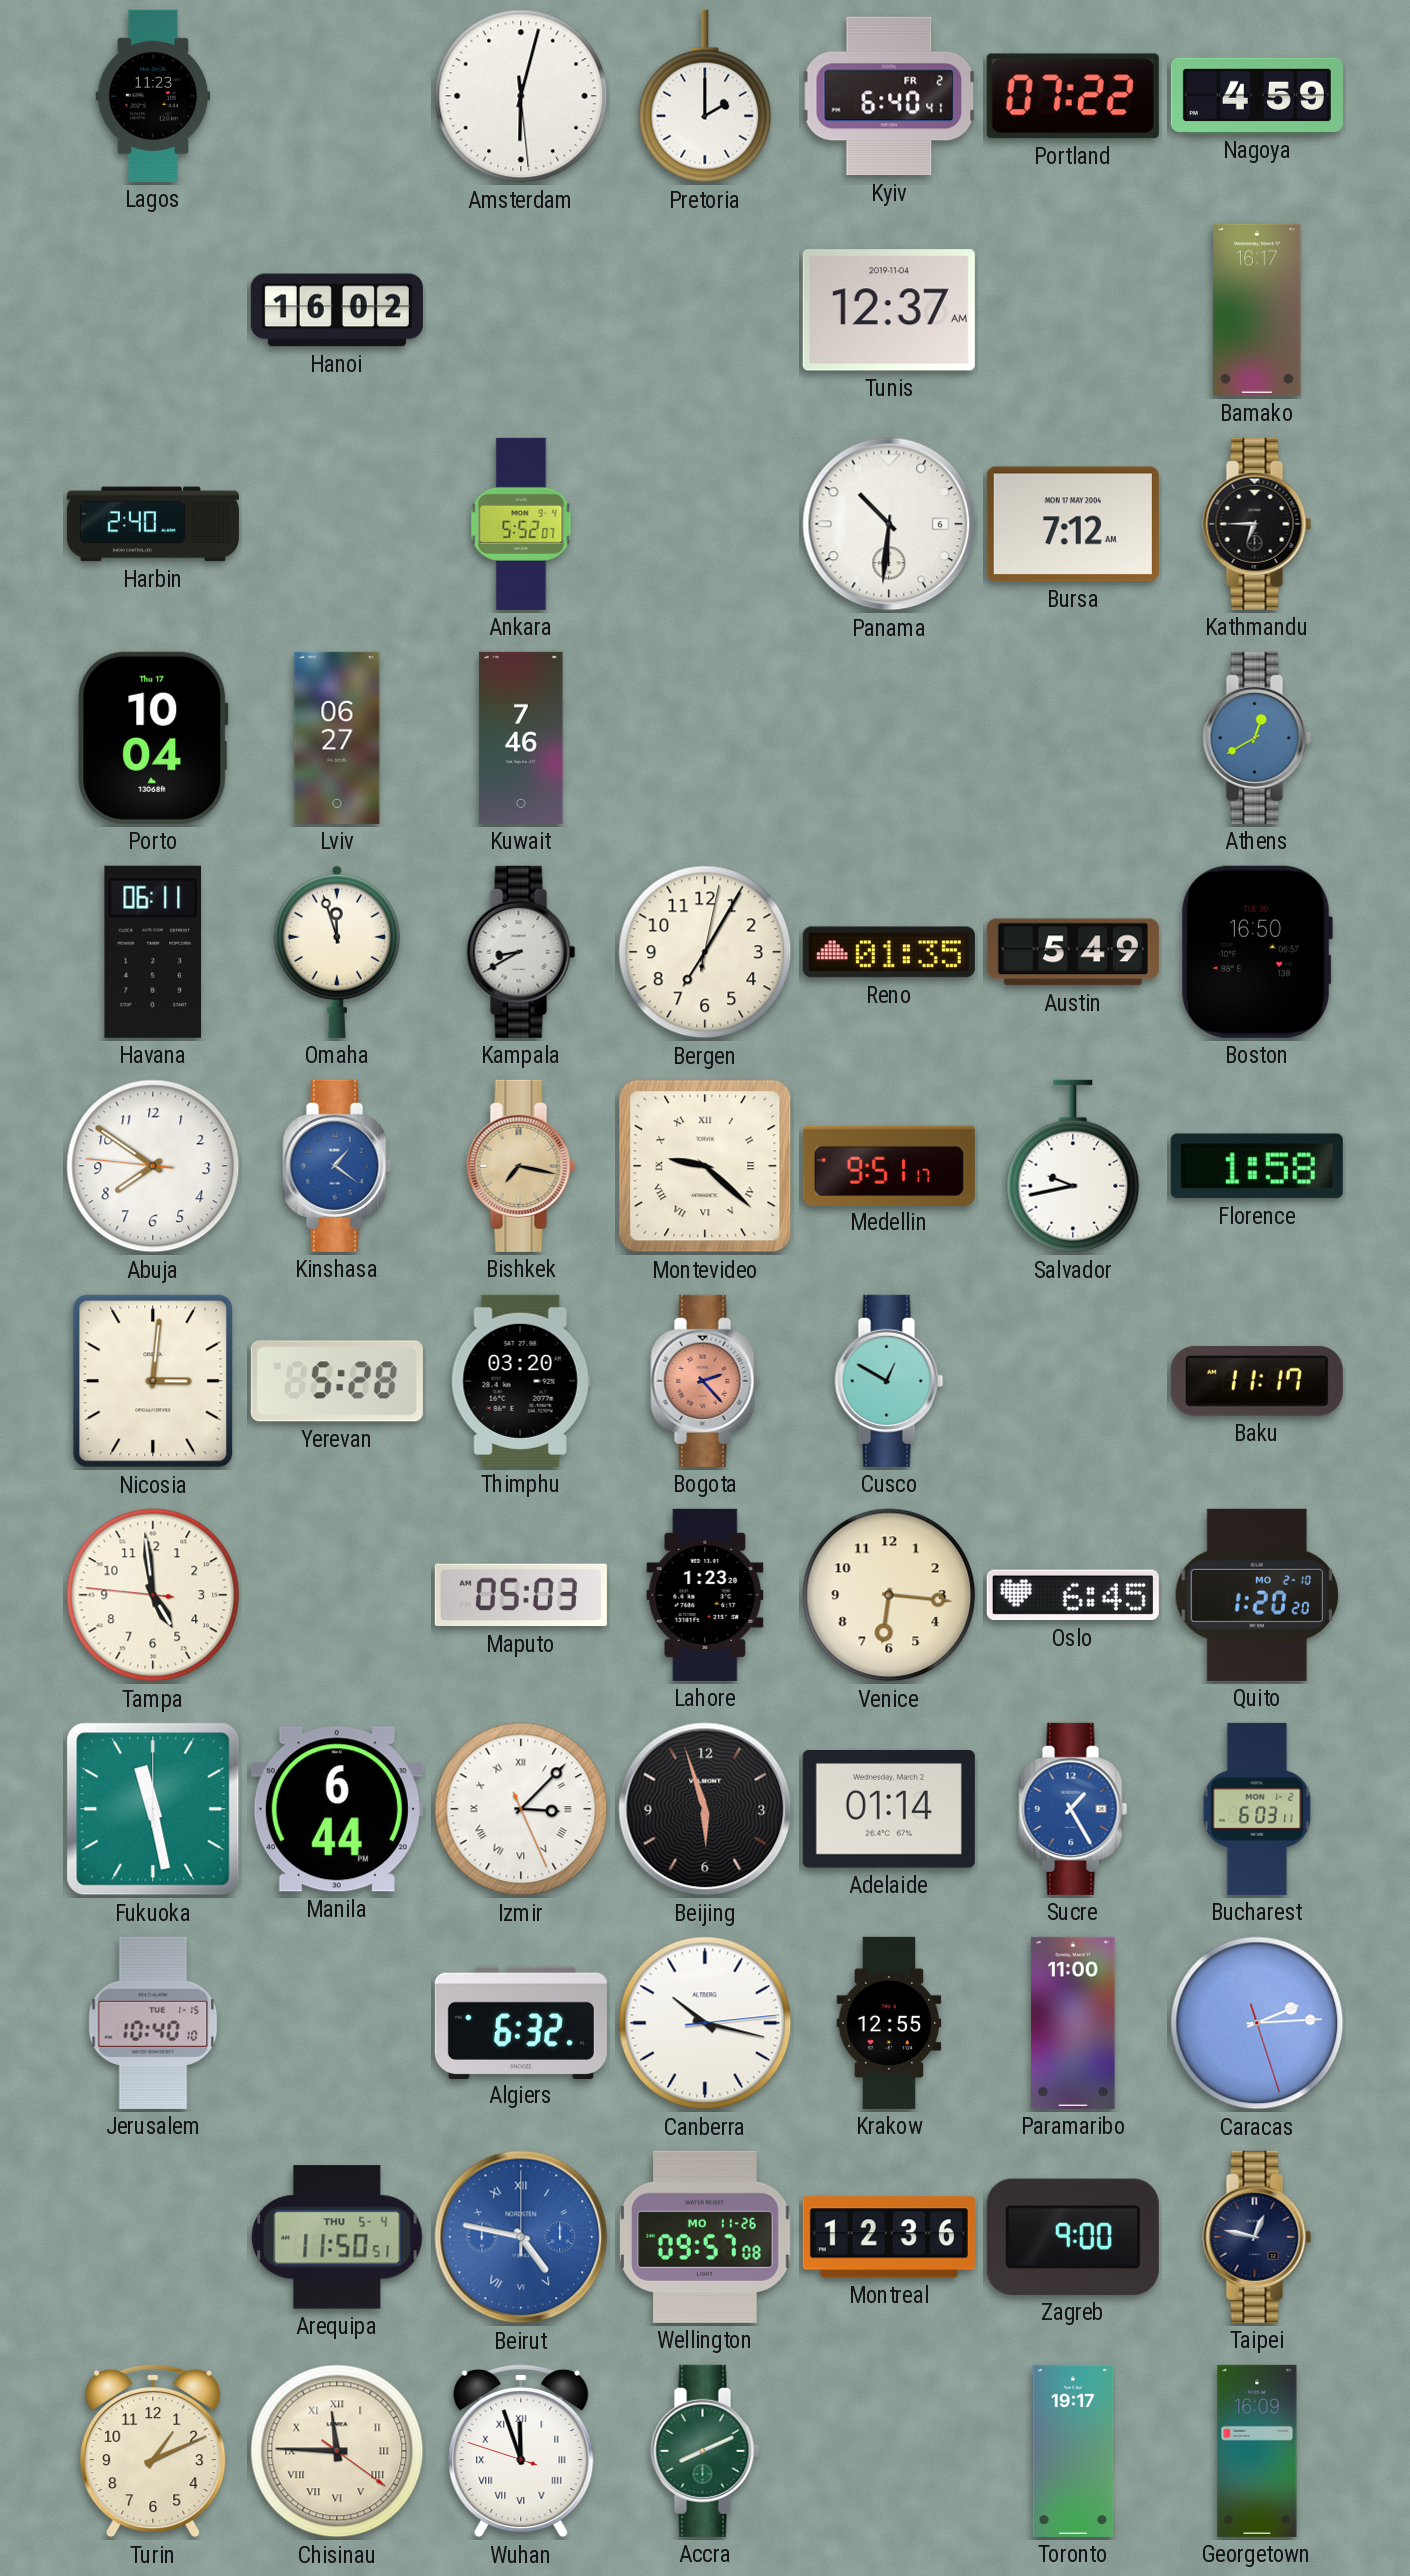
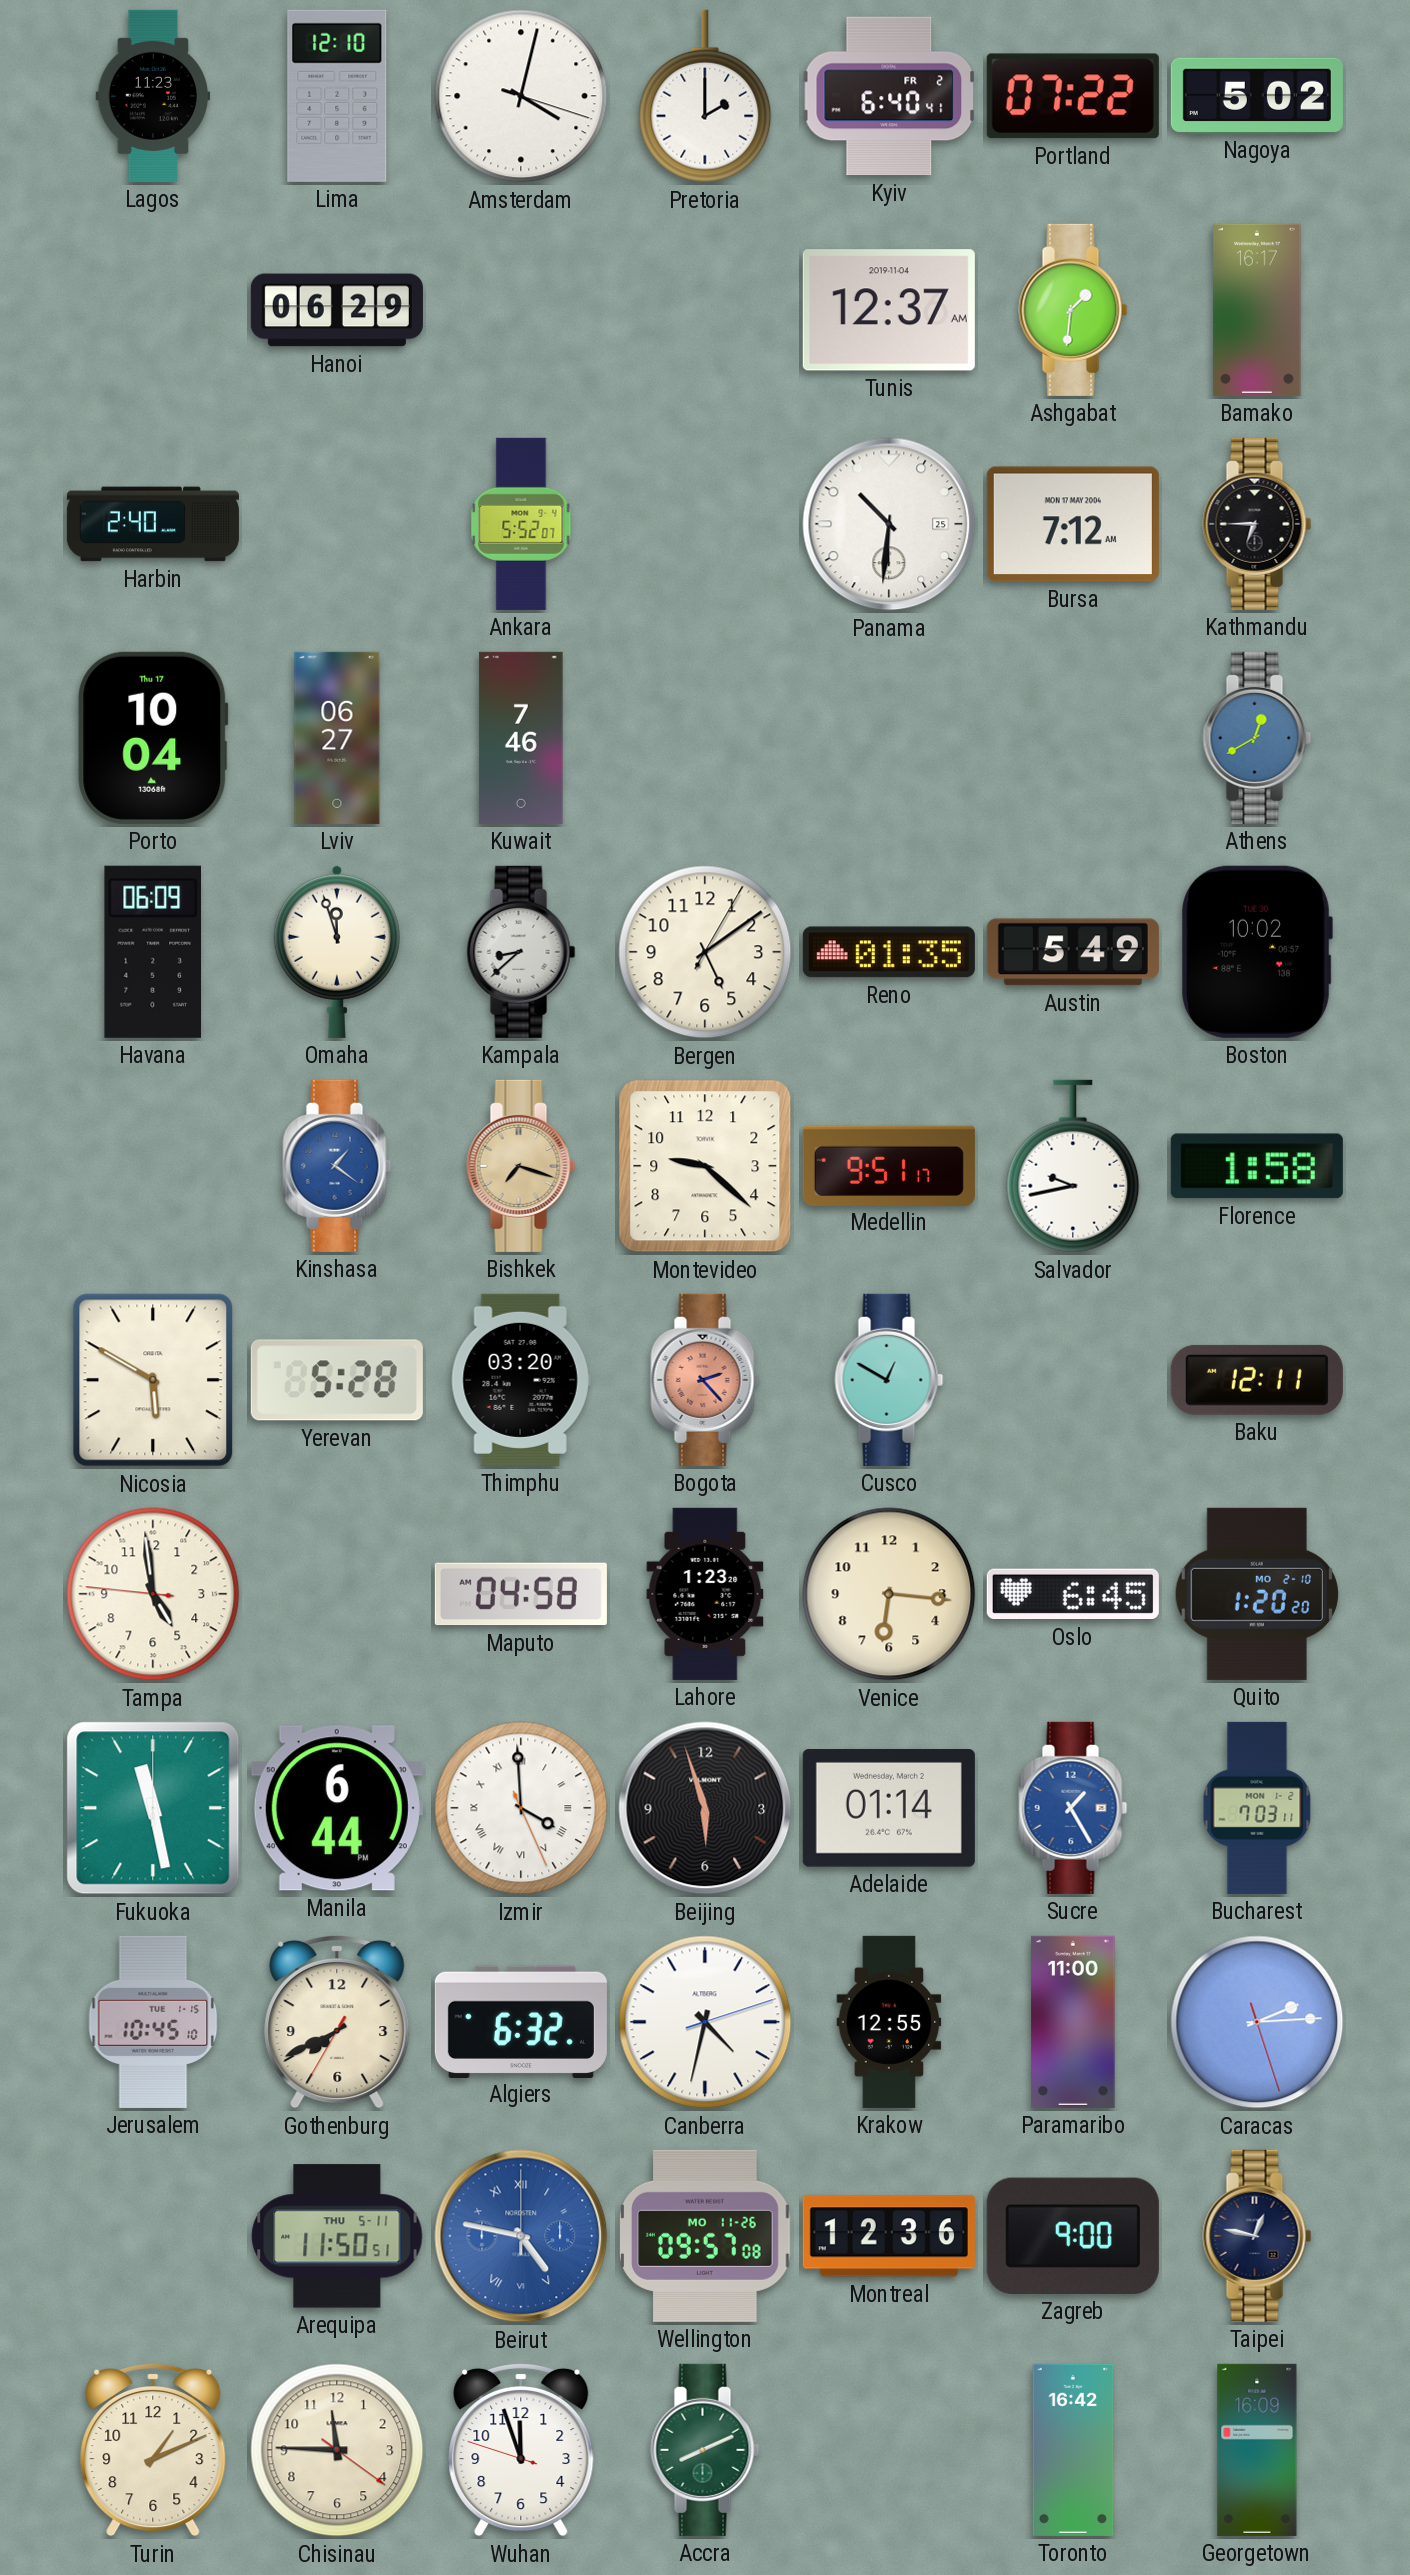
Lima: none -> 12:10
Amsterdam: 6:02 -> 4:02
Nagoya: 4:59 -> 5:02
Hanoi: 16:02 -> 06:29
Ashgabat: none -> 1:31
Panama date: 6 -> 25
Havana: 06:11 -> 06:09
Kampala: 8:40 -> 8:38
Bergen: 7:05 -> 5:09
Boston: 16:50 -> 10:02
Abuja: 7:50 -> none
Bishkek: 7:17 -> 7:18
Montevideo numerals: Roman -> Arabic
Nicosia: 3:01 -> 5:50
Baku: 11:17 -> 12:11
Maputo: 05:03 -> 04:58
Izmir: 3:07 -> 3:59
Bucharest: 6:03 -> 7:03
Jerusalem: 10:40 -> 10:45
Gothenburg: none -> 7:40
Canberra: 10:17 -> 4:32
Arequipa date: THU 5-4 -> THU 5-11
Chisinau numerals: Roman -> Arabic
Wuhan numerals: Roman -> Arabic
Toronto: 19:17 -> 16:42
